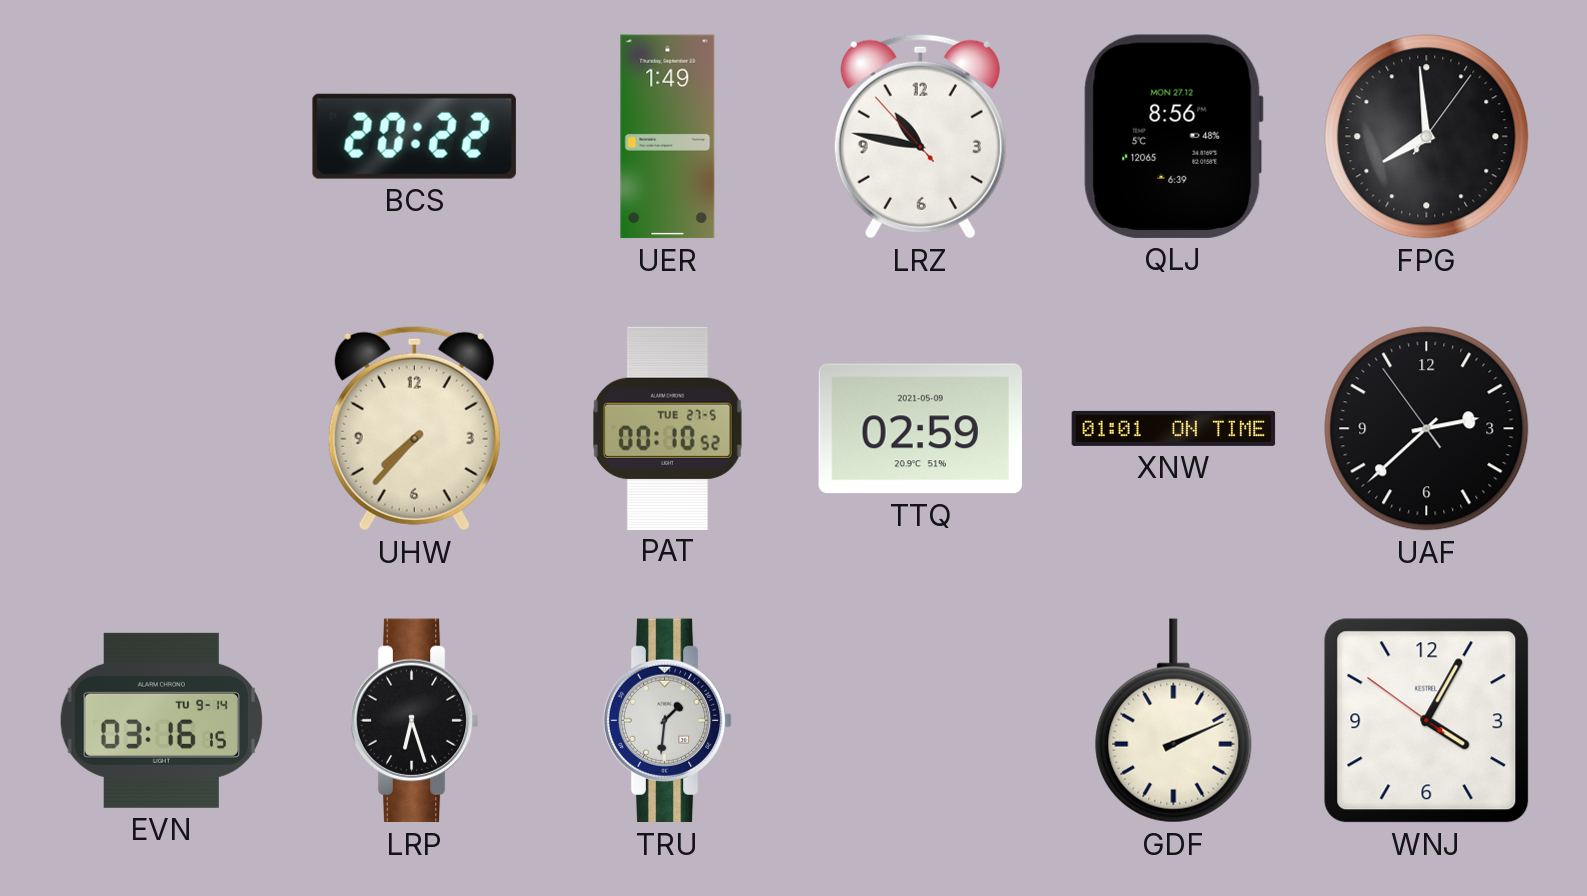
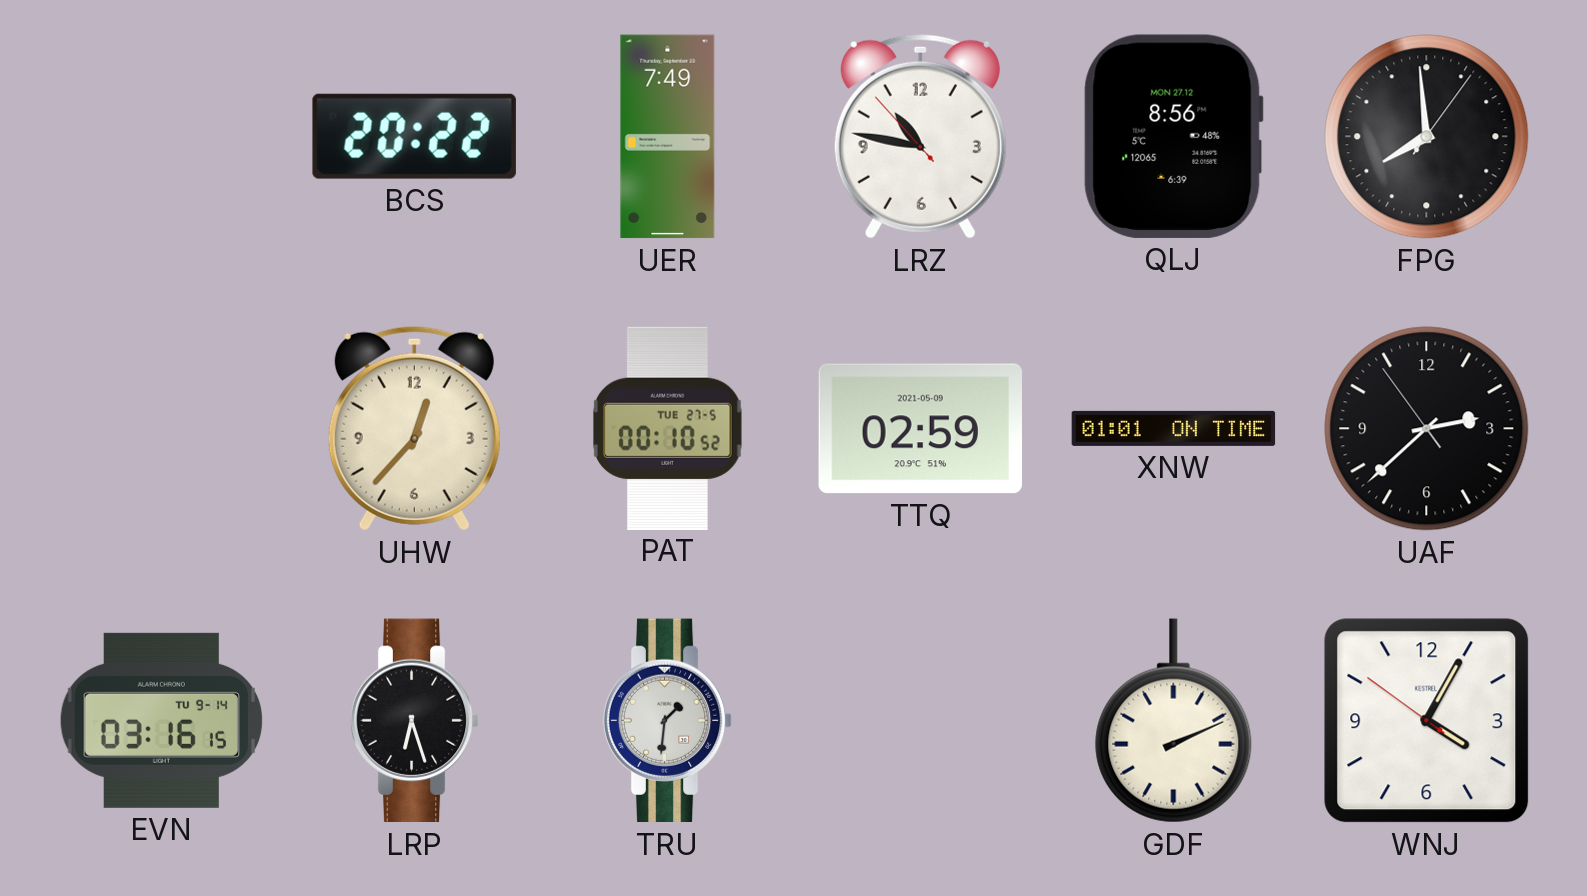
UER: 1:49 -> 7:49
UHW: 7:37 -> 12:37
